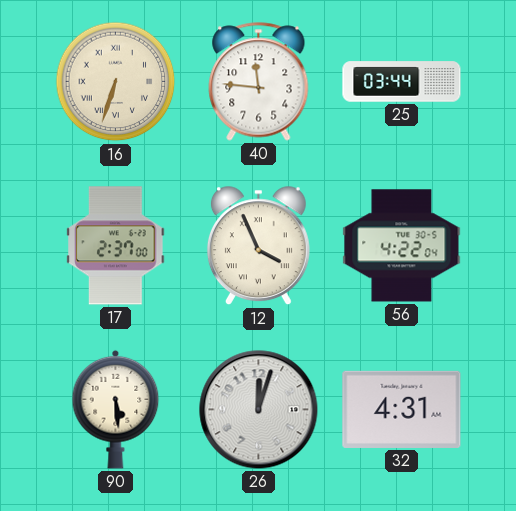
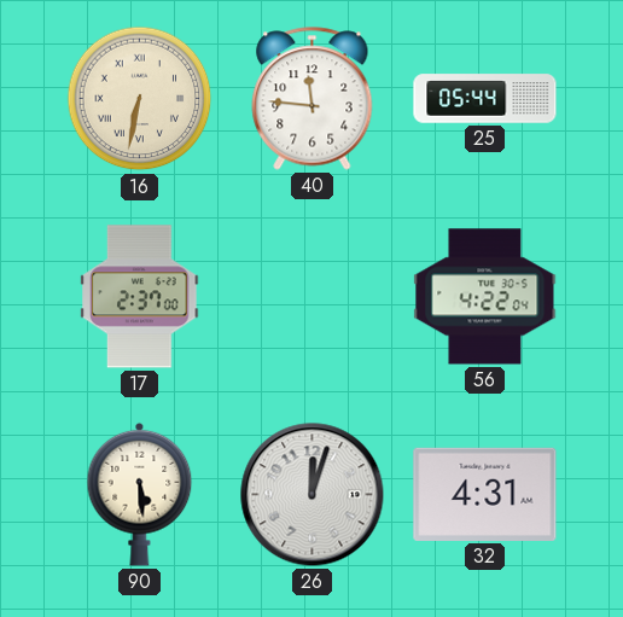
16: 6:33 -> 6:32
25: 03:44 -> 05:44
12: 3:56 -> none
